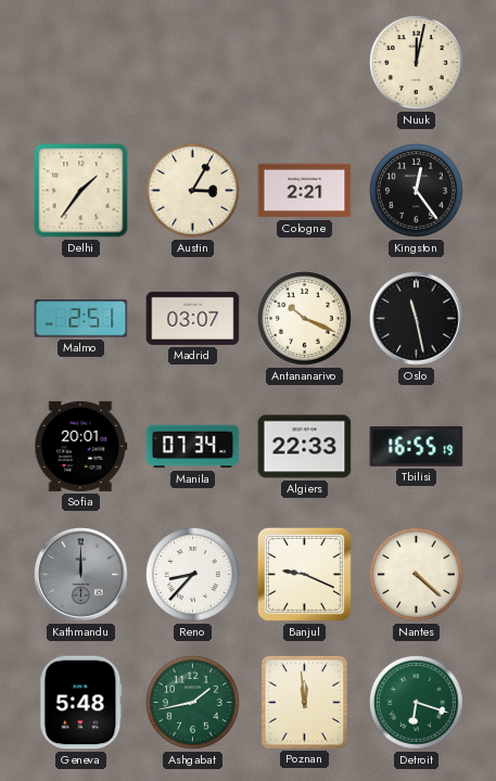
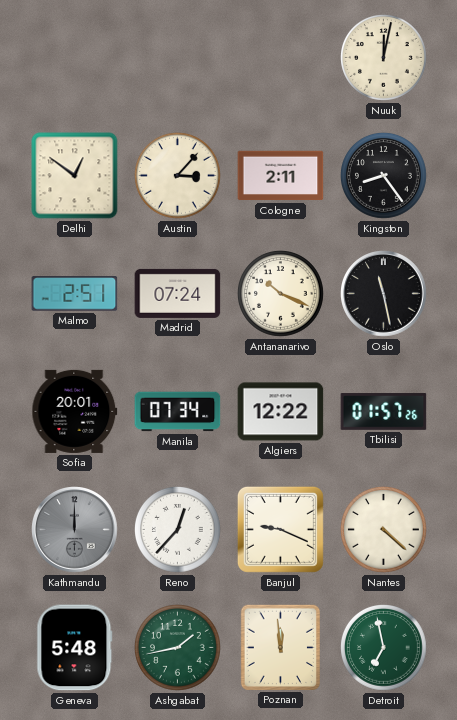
Delhi: 1:36 -> 12:51
Austin: 3:05 -> 3:07
Cologne: 2:21 -> 2:11
Kingston: 12:24 -> 8:24
Madrid: 03:07 -> 07:24
Algiers: 22:33 -> 12:22
Tbilisi: 16:55 -> 01:57
Reno: 8:37 -> 12:37
Detroit: 6:18 -> 6:58
